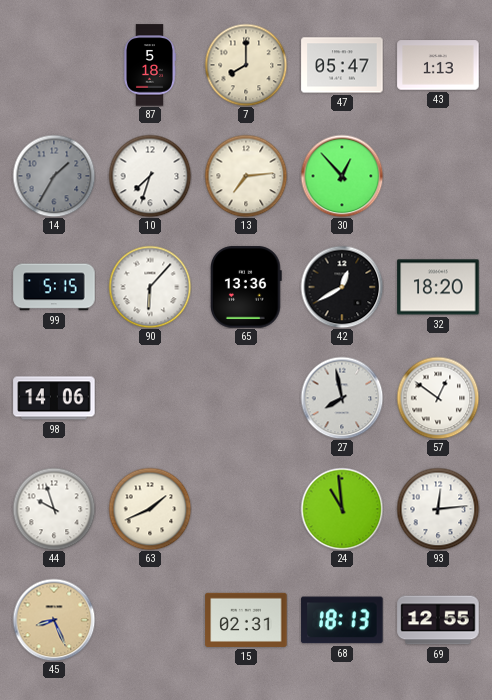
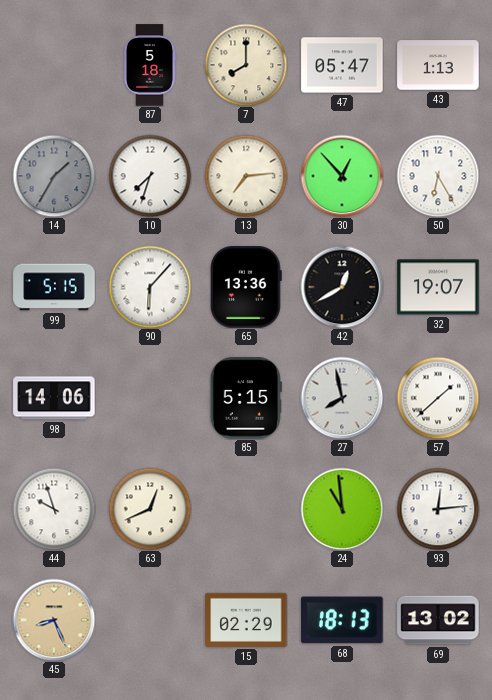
50: none -> 6:25
32: 18:20 -> 19:07
85: none -> 5:15
57: 12:51 -> 1:38
63: 1:41 -> 12:41
15: 02:31 -> 02:29
69: 12:55 -> 13:02
